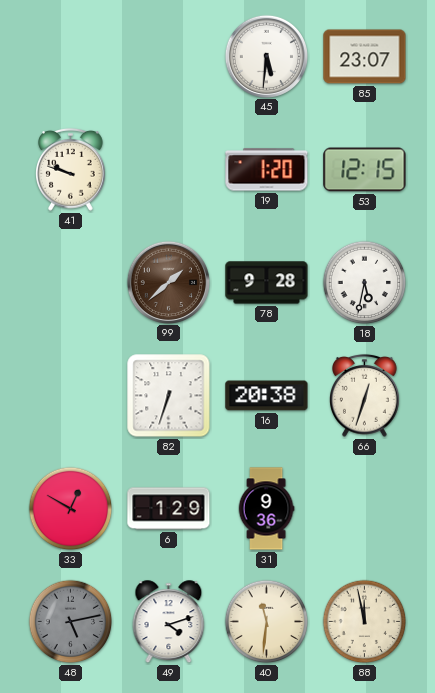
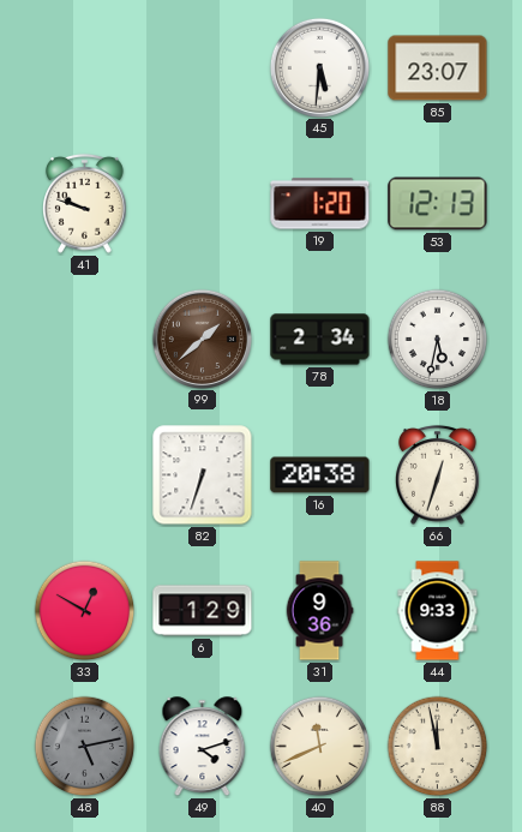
53: 12:15 -> 12:13
78: 9:28 -> 2:34
44: none -> 9:33
40: 11:31 -> 11:41
